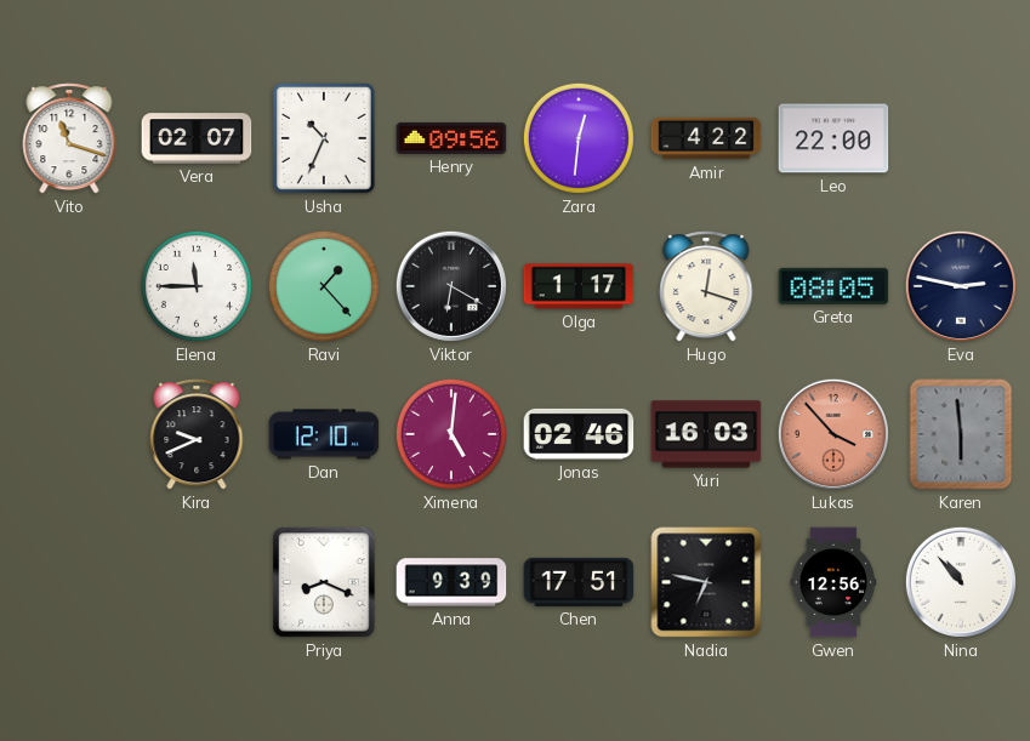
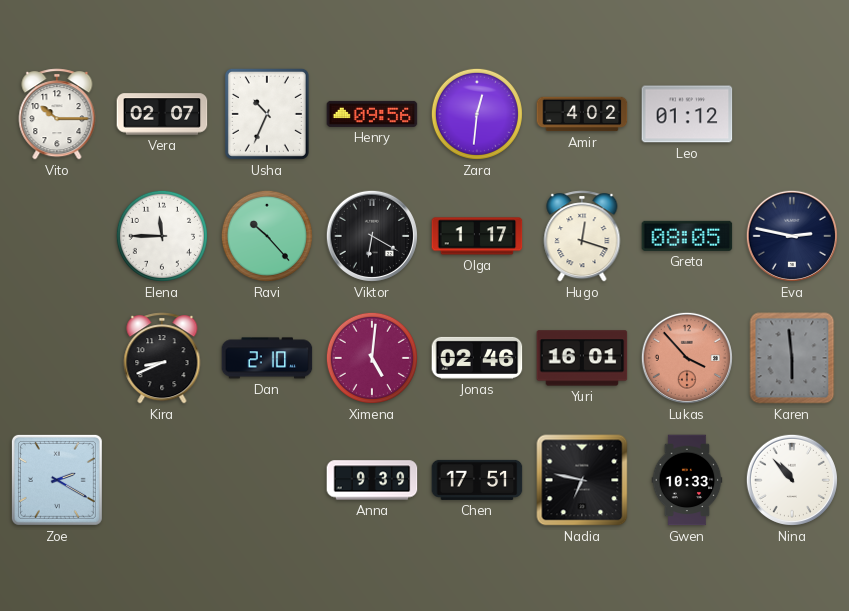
Vito: 11:18 -> 10:15
Amir: 4:22 -> 4:02
Leo: 22:00 -> 01:12
Ravi: 1:23 -> 10:23
Kira: 9:41 -> 8:41
Dan: 12:10 -> 2:10
Yuri: 16:03 -> 16:01
Zoe: none -> 2:20
Priya: 8:19 -> none
Gwen: 12:56 -> 10:33
